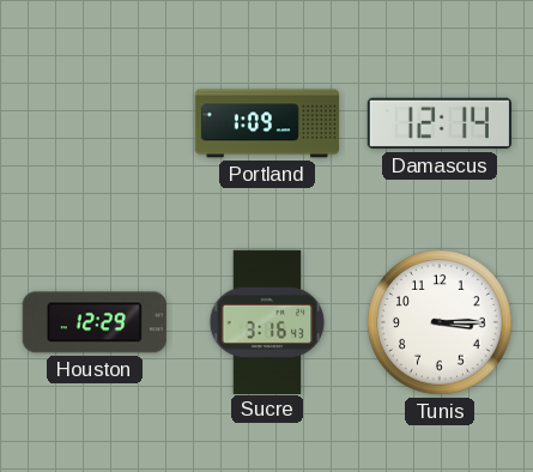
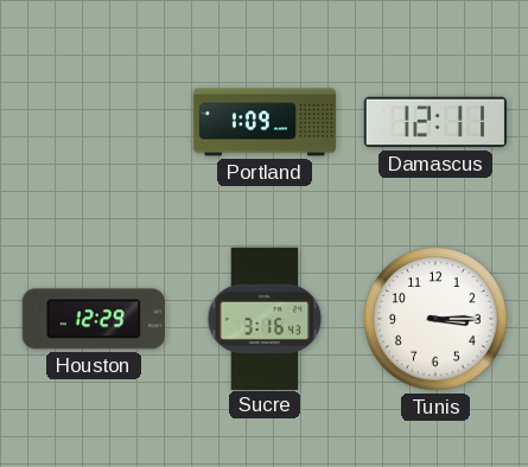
Damascus: 12:14 -> 12:11
